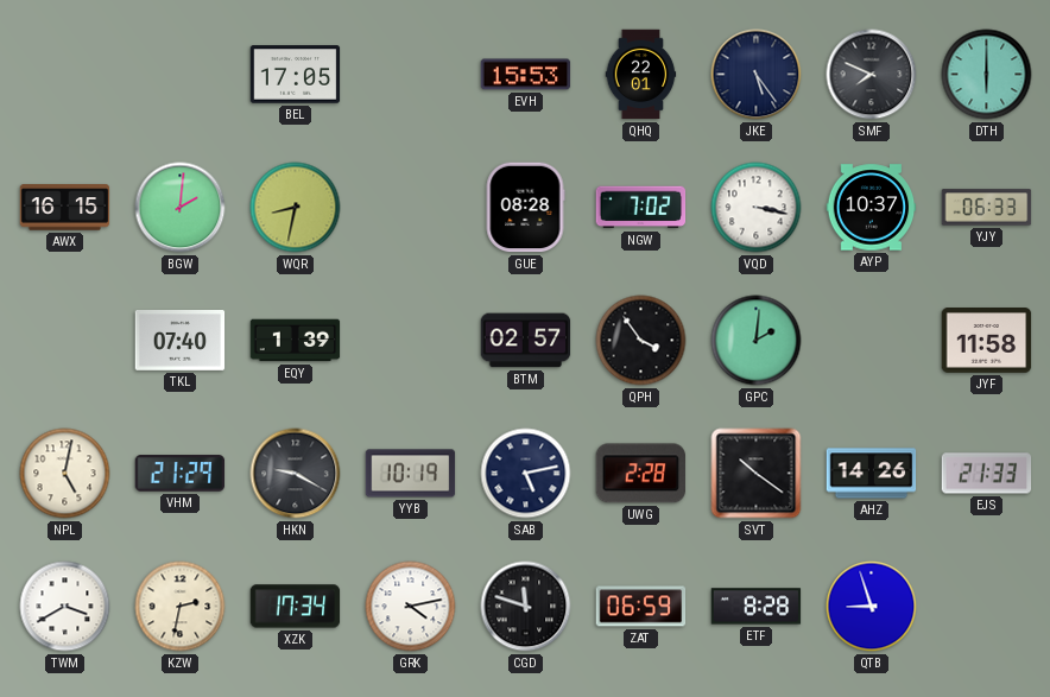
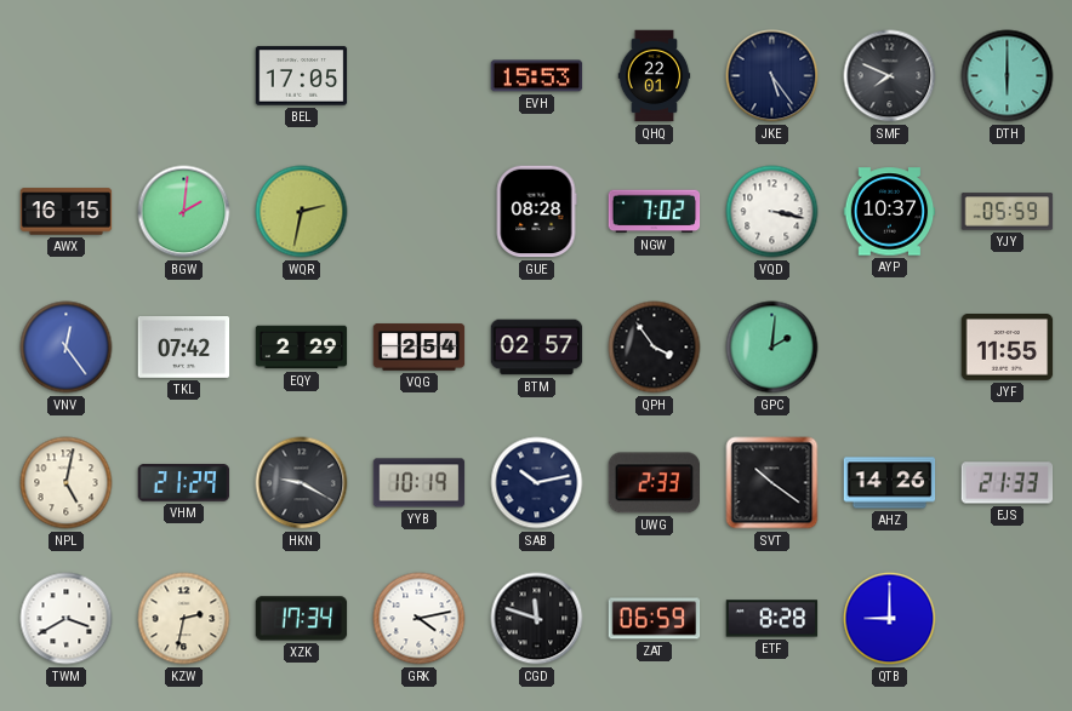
WQR: 8:32 -> 2:32
YJY: 06:33 -> 05:59
VNV: none -> 12:24
TKL: 07:40 -> 07:42
EQY: 1:39 -> 2:29
VQG: none -> 2:54
JYF: 11:58 -> 11:55
SAB: 5:13 -> 10:13
UWG: 2:28 -> 2:33
QTB: 8:57 -> 9:00
